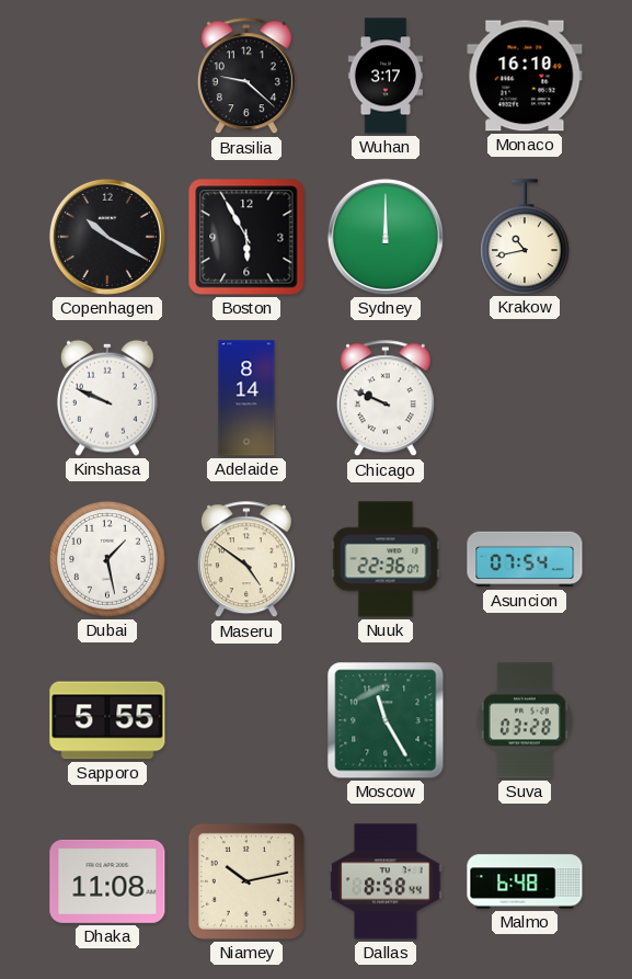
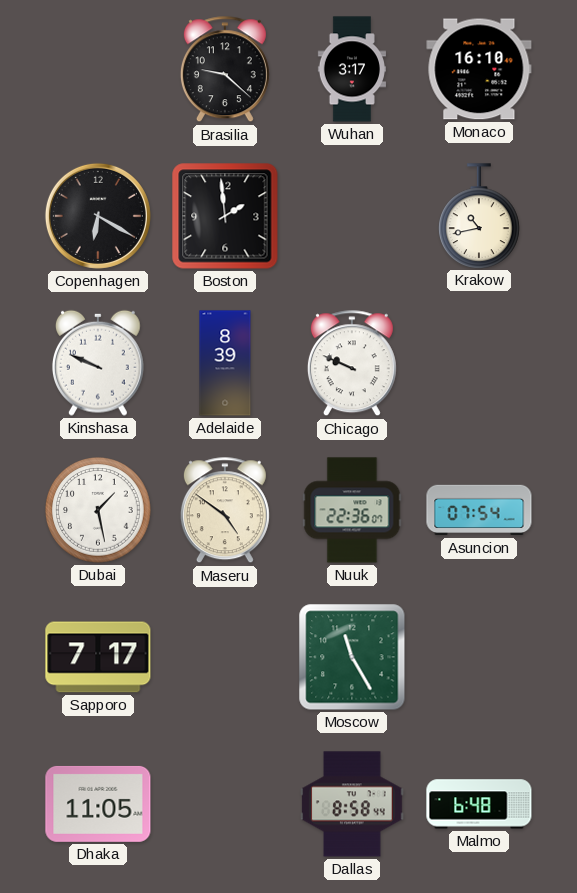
Copenhagen: 10:20 -> 6:20
Boston: 5:55 -> 1:59
Sydney: 12:00 -> none
Adelaide: 8:14 -> 8:39
Sapporo: 5:55 -> 7:17
Suva: 03:28 -> none
Dhaka: 11:08 -> 11:05
Niamey: 10:13 -> none
